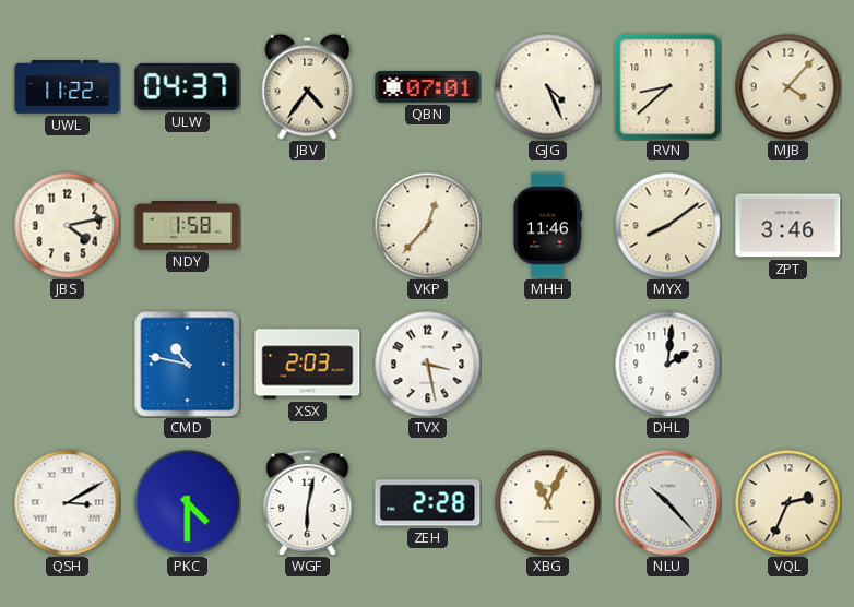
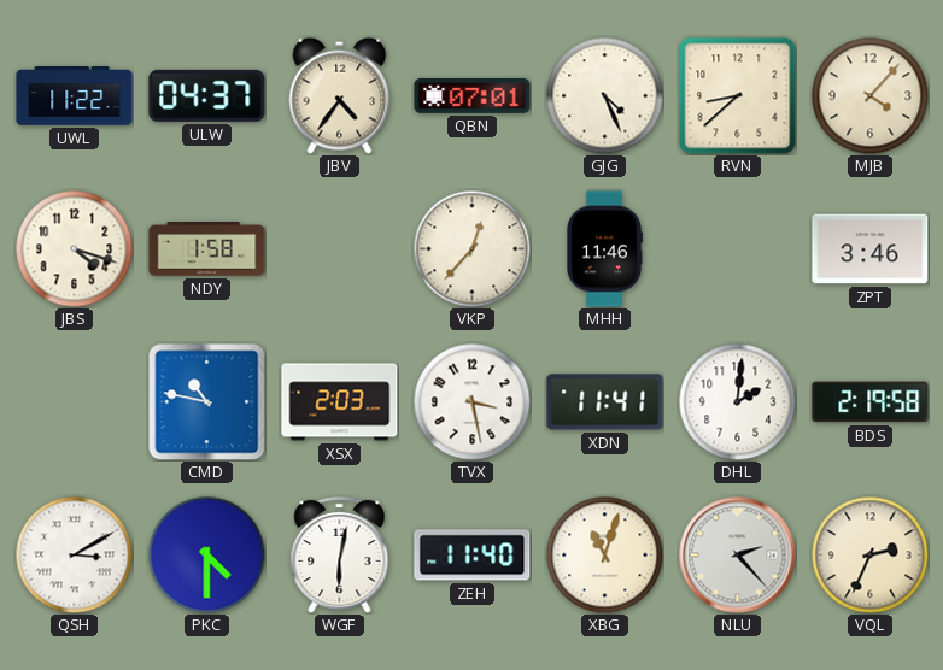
JBS: 4:13 -> 4:18
MYX: 8:09 -> none
XDN: none -> 11:41
BDS: none -> 2:19
ZEH: 2:28 -> 11:40
XBG: 11:04 -> 11:03
NLU: 10:23 -> 2:23
